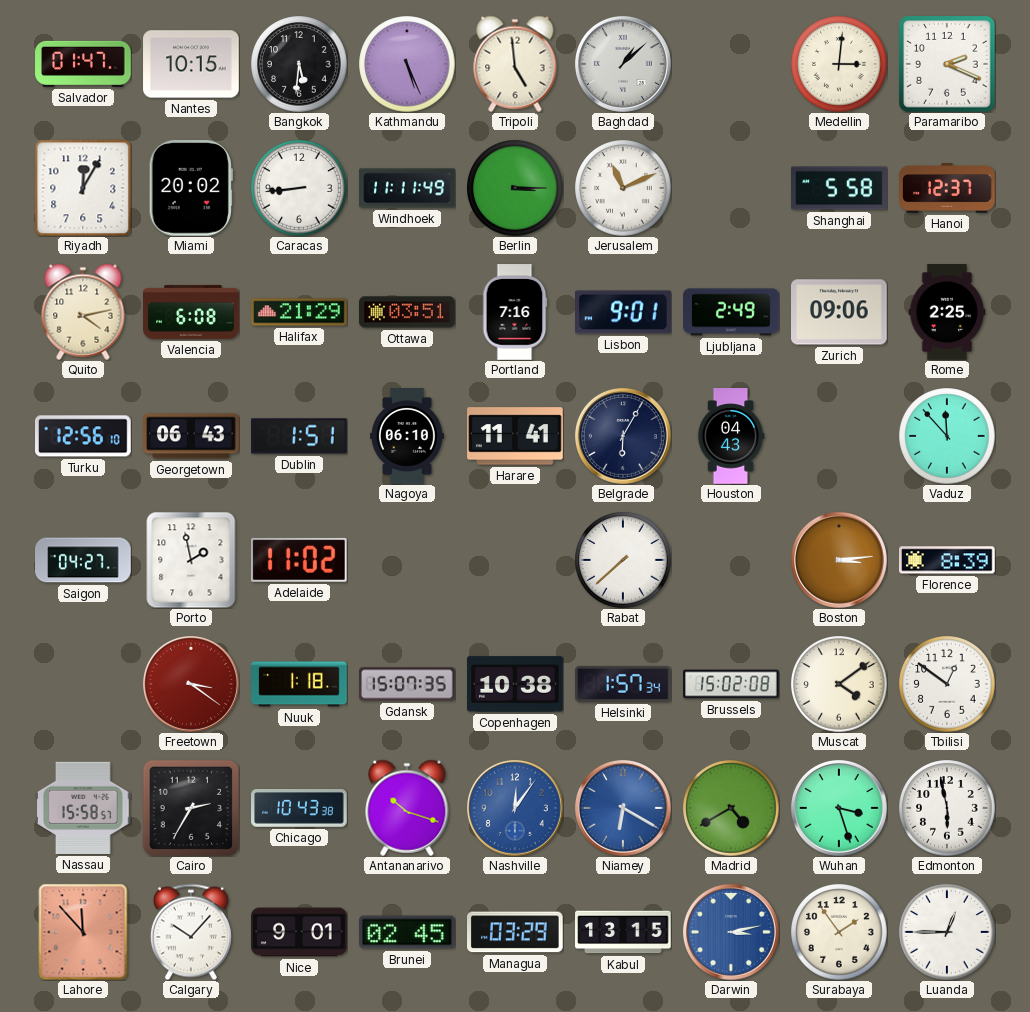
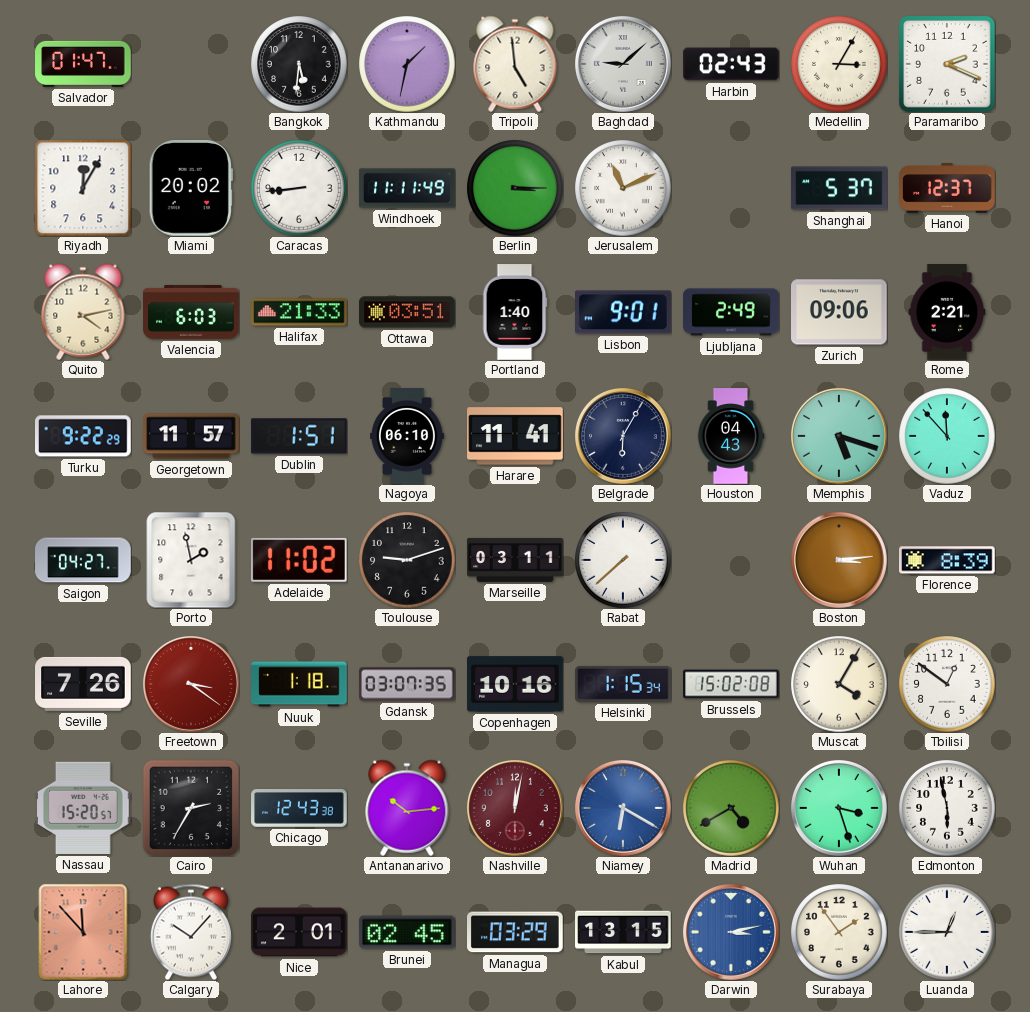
Nantes: 10:15 -> none
Kathmandu: 5:26 -> 1:32
Baghdad: 1:08 -> 9:08
Harbin: none -> 02:43
Medellin: 3:01 -> 3:05
Shanghai: 5:58 -> 5:37
Valencia: 6:08 -> 6:03
Halifax: 21:29 -> 21:33
Portland: 7:16 -> 1:40
Rome: 2:25 -> 2:21
Turku: 12:56 -> 9:22
Georgetown: 06:43 -> 11:57
Memphis: none -> 5:18
Toulouse: none -> 9:12
Marseille: none -> 03:11
Seville: none -> 7:26
Gdansk: 15:07 -> 03:07
Copenhagen: 10:38 -> 10:16
Helsinki: 1:57 -> 1:15
Muscat: 4:09 -> 4:05
Nassau: 15:58 -> 15:20
Chicago: 10:43 -> 12:43
Antananarivo: 10:18 -> 10:14
Nashville: 12:06 -> 12:02
Nashville dial: blue -> burgundy
Nice: 9:01 -> 2:01
